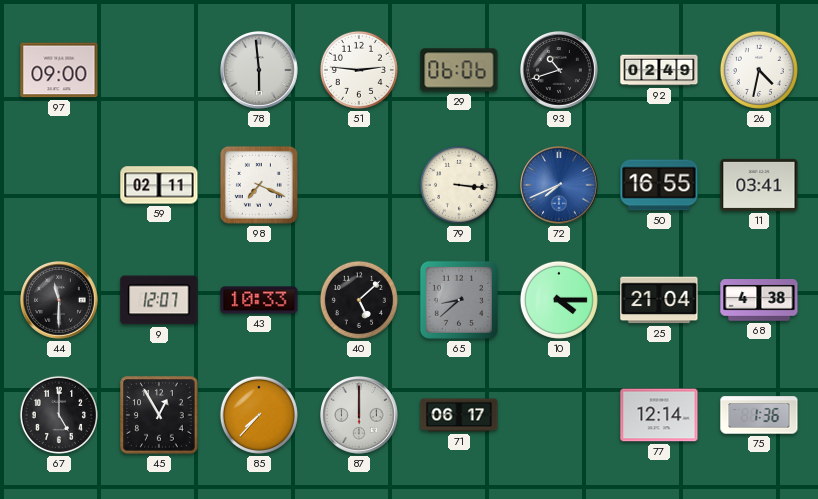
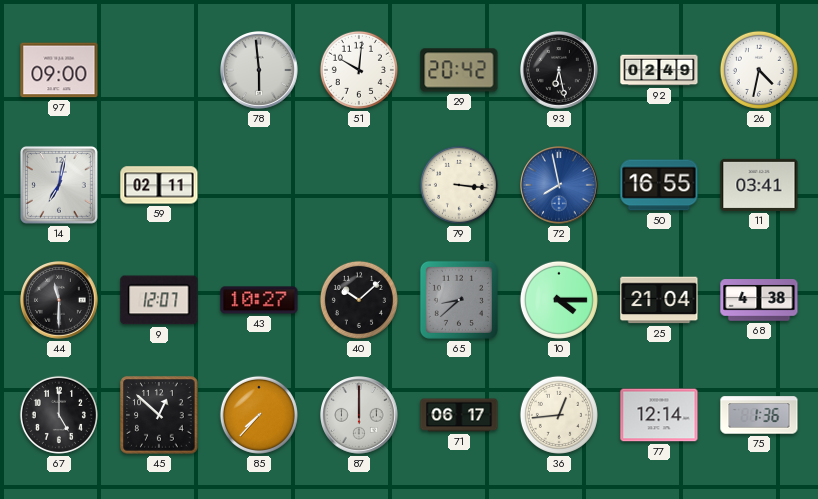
51: 2:46 -> 10:01
29: 06:06 -> 20:42
93: 10:42 -> 6:28
14: none -> 7:02
98: 7:19 -> none
72: 7:41 -> 7:58
43: 10:33 -> 10:27
40: 5:08 -> 10:08
45: 12:55 -> 12:52
36: none -> 12:44
